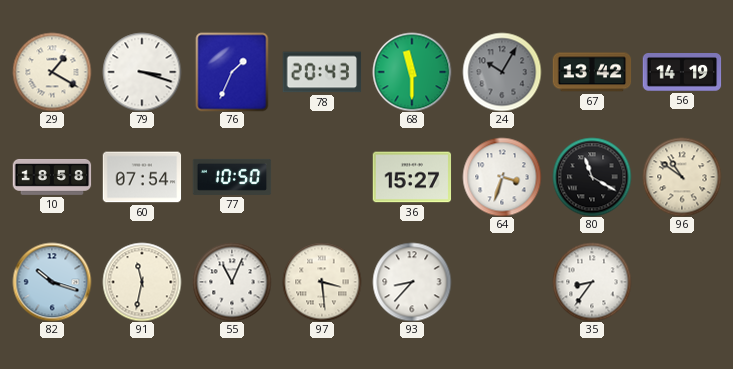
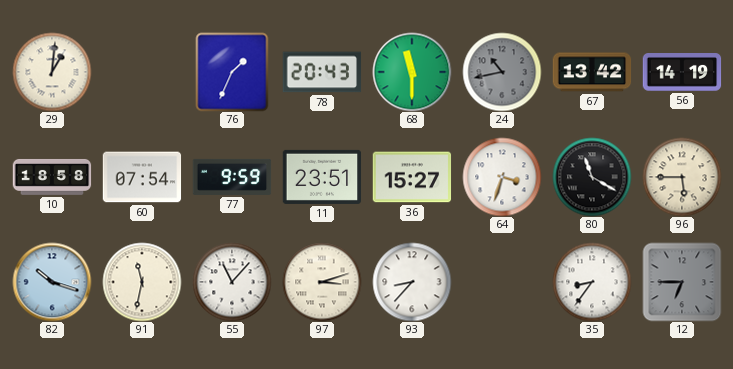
29: 1:20 -> 1:01
79: 3:18 -> none
24: 10:05 -> 10:43
77: 10:50 -> 9:59
11: none -> 23:51
96: 10:51 -> 5:45
55: 11:04 -> 11:07
97: 3:29 -> 3:12
12: none -> 6:45
